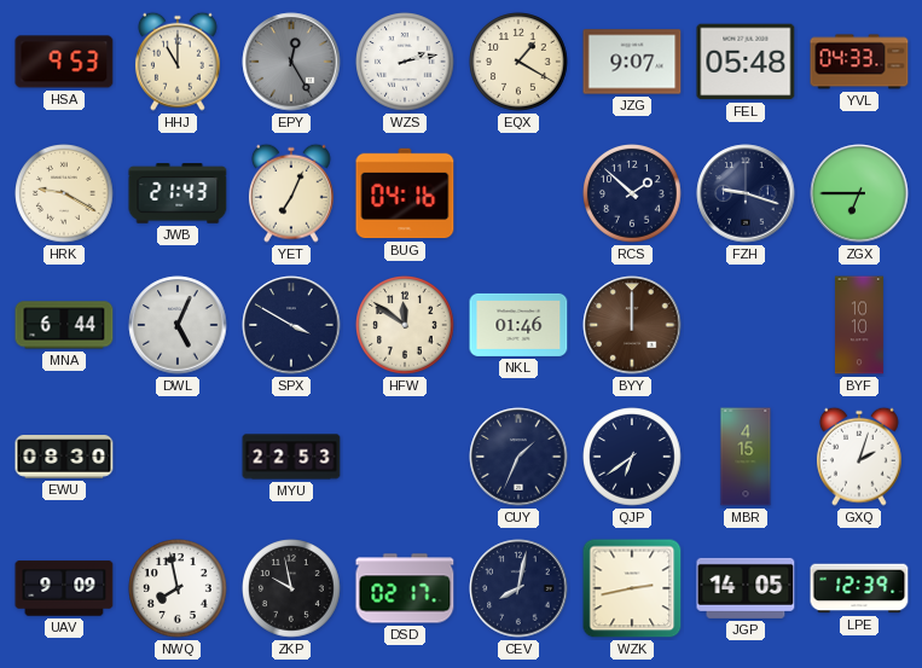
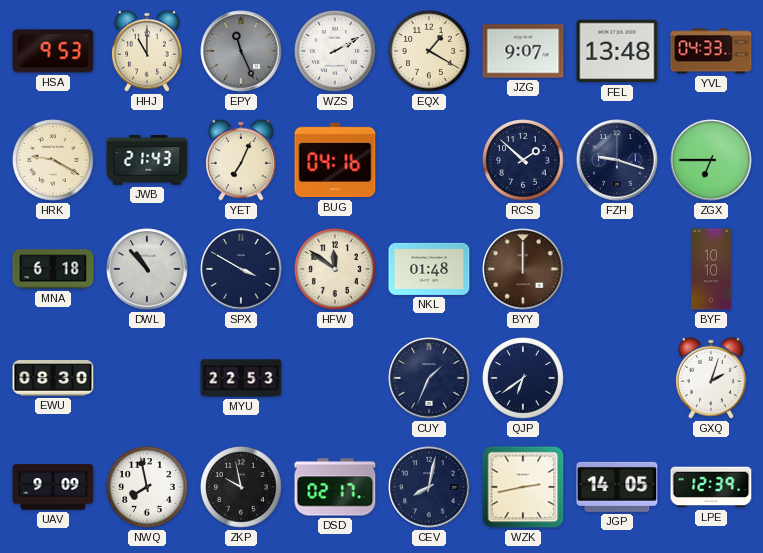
EPY: 12:25 -> 11:26
WZS: 2:13 -> 2:10
FEL: 05:48 -> 13:48
MNA: 6:44 -> 6:18
DWL: 5:04 -> 10:53
NKL: 01:46 -> 01:48
MBR: 4:15 -> none
